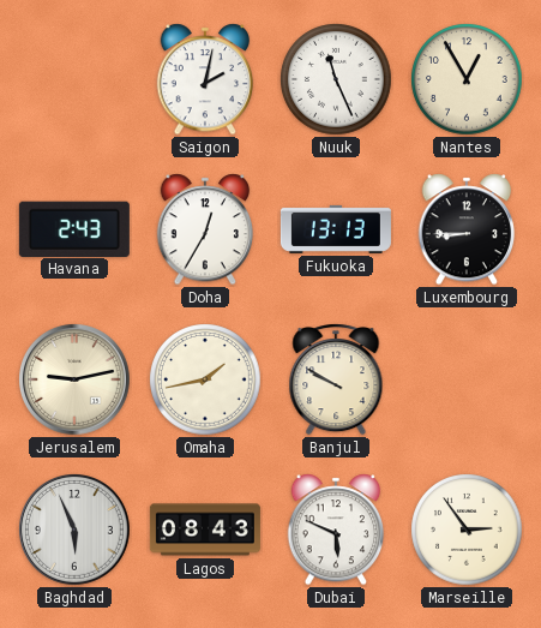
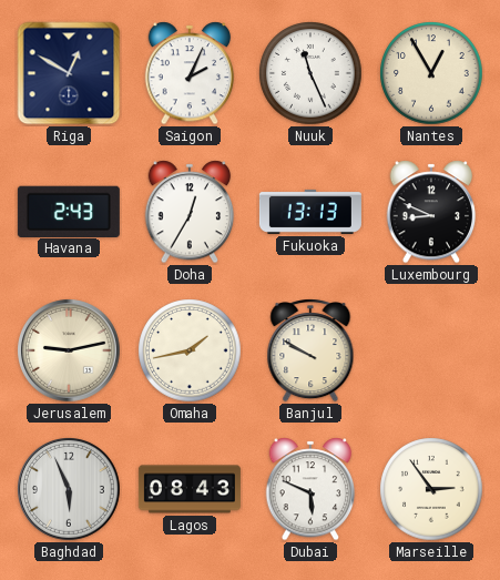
Riga: none -> 12:50
Saigon: 2:02 -> 2:04
Luxembourg: 8:45 -> 8:49
